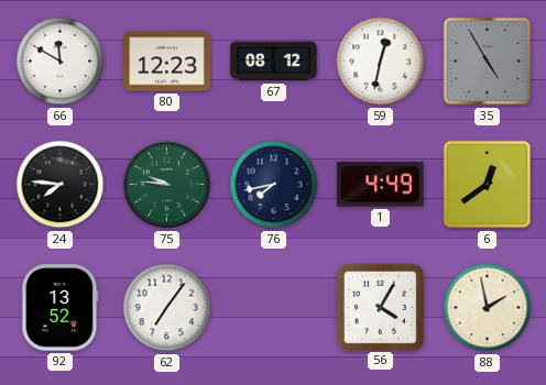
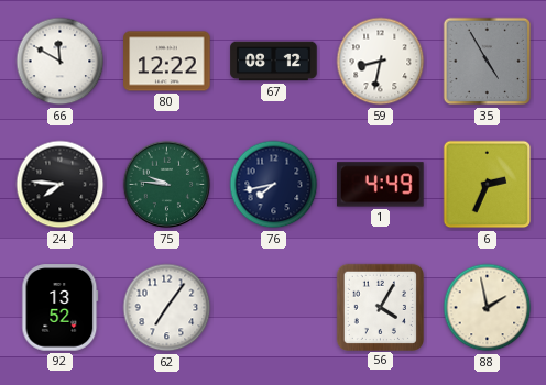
80: 12:23 -> 12:22
59: 12:32 -> 8:32
6: 12:39 -> 2:34
